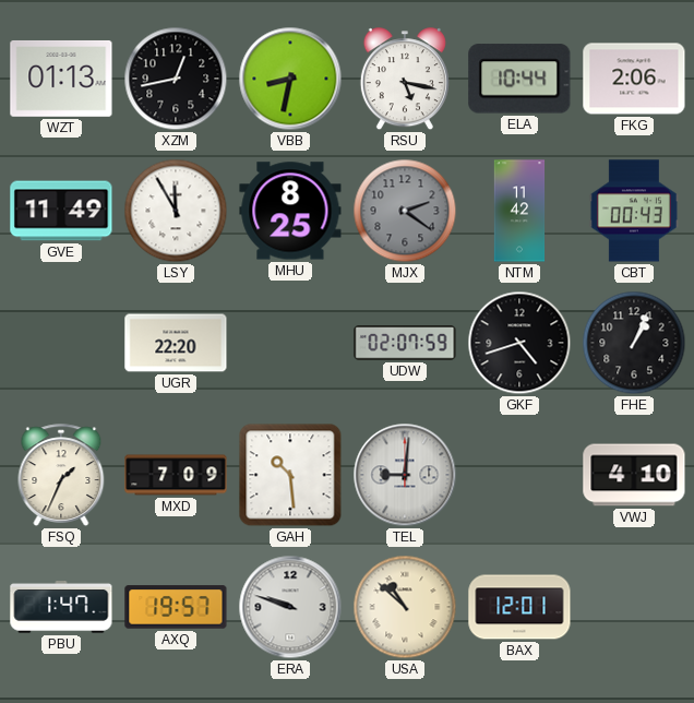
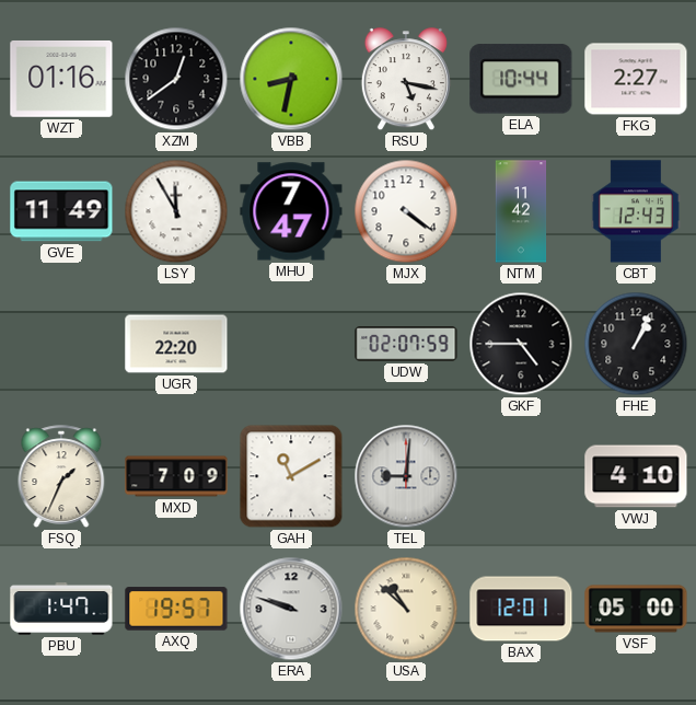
WZT: 01:13 -> 01:16
XZM: 12:43 -> 12:39
FKG: 2:06 -> 2:27
MHU: 8:25 -> 7:47
MJX: 2:21 -> 4:21
MJX dial: grey -> white
CBT: 00:43 -> 12:43
GKF: 4:42 -> 4:45
GAH: 10:29 -> 11:10
VSF: none -> 05:00
